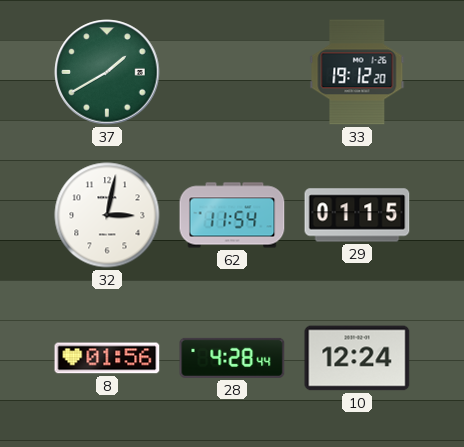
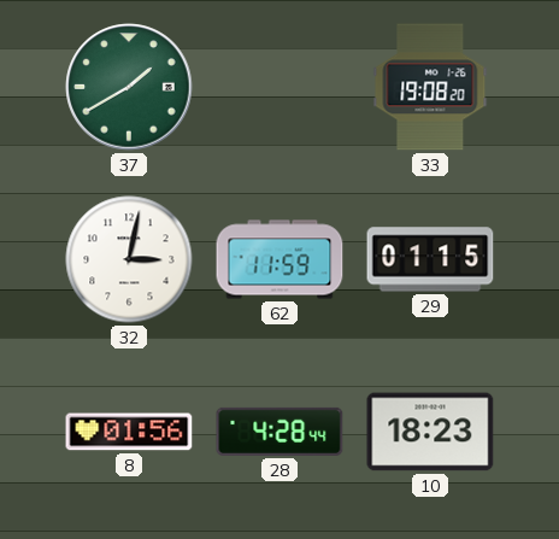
33: 19:12 -> 19:08
62: 11:54 -> 11:59
10: 12:24 -> 18:23
